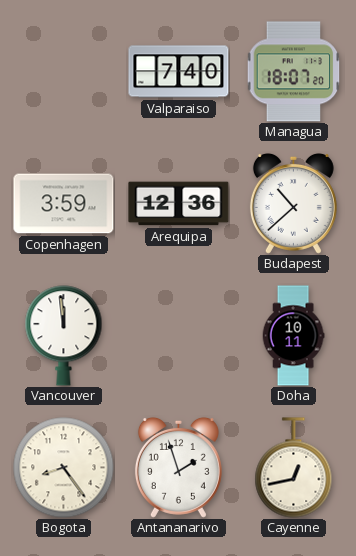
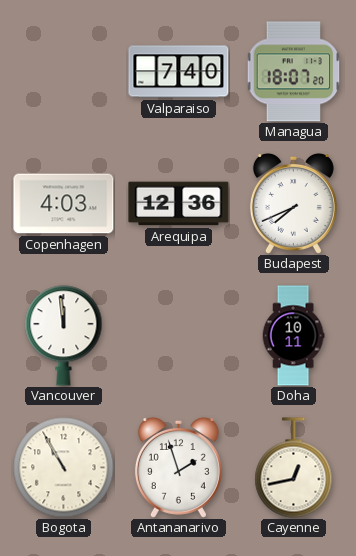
Copenhagen: 3:59 -> 4:03
Budapest: 10:38 -> 7:41
Bogota: 8:24 -> 10:55
